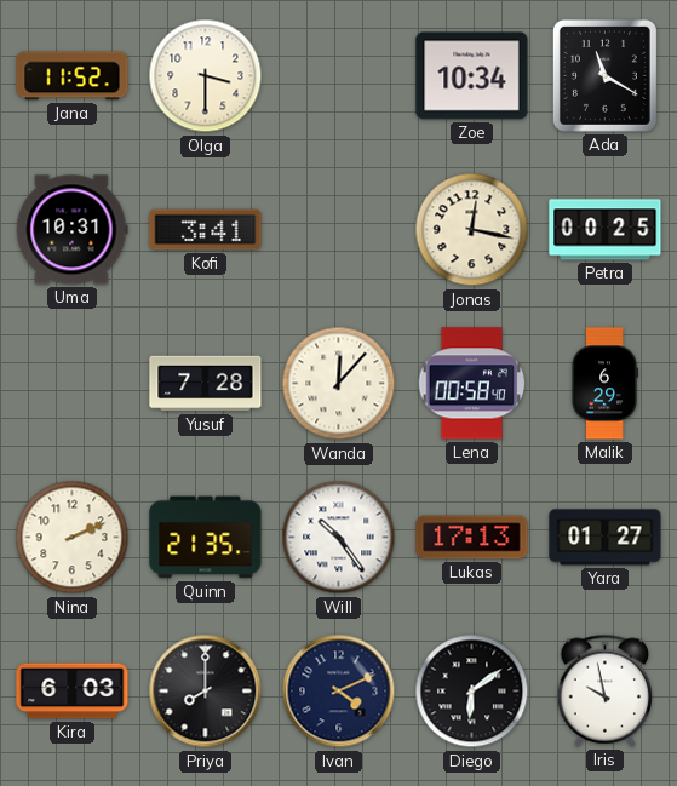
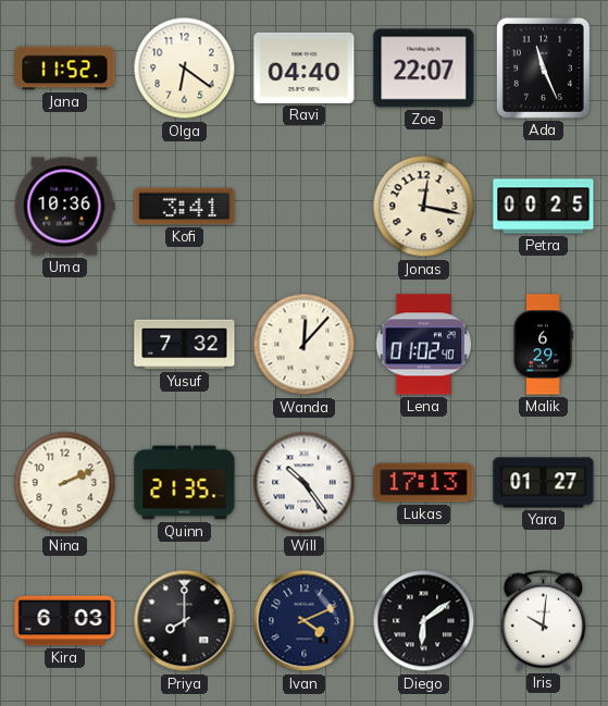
Olga: 3:30 -> 6:21
Ravi: none -> 04:40
Zoe: 10:34 -> 22:07
Ada: 11:20 -> 11:26
Uma: 10:31 -> 10:36
Yusuf: 7:28 -> 7:32
Lena: 00:58 -> 01:02
Iris: 9:58 -> 10:01
